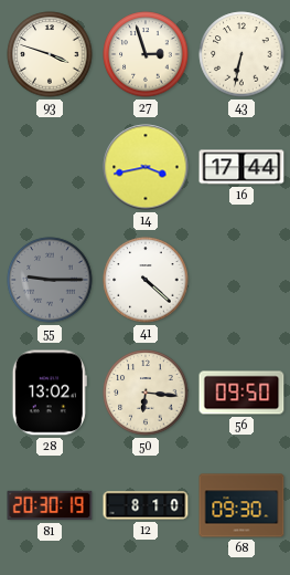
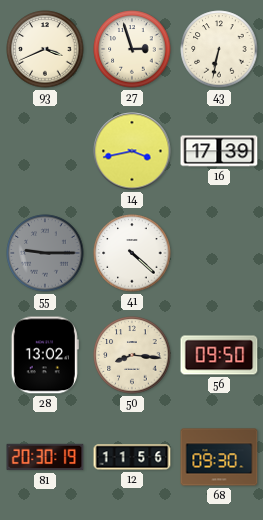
93: 3:48 -> 3:41
16: 17:44 -> 17:39
50: 6:16 -> 8:16
12: 8:10 -> 11:56
